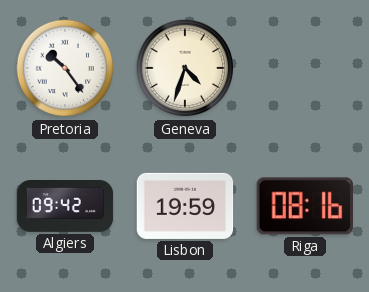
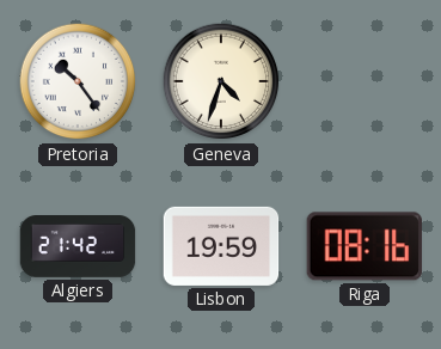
Algiers: 09:42 -> 21:42
